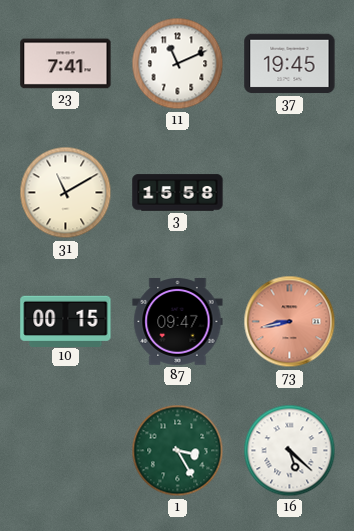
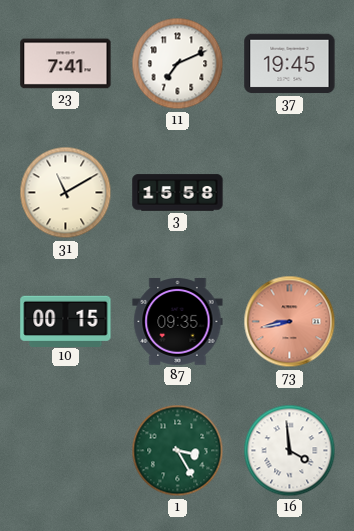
11: 11:11 -> 7:11
87: 09:47 -> 09:35
16: 5:22 -> 3:59
